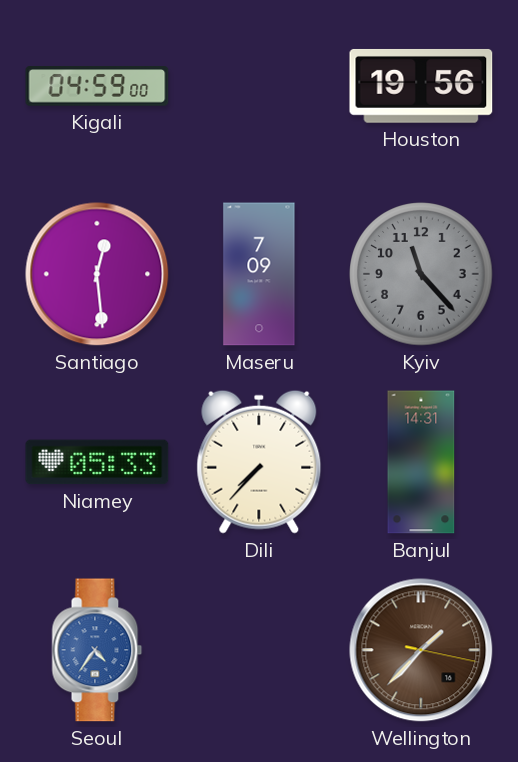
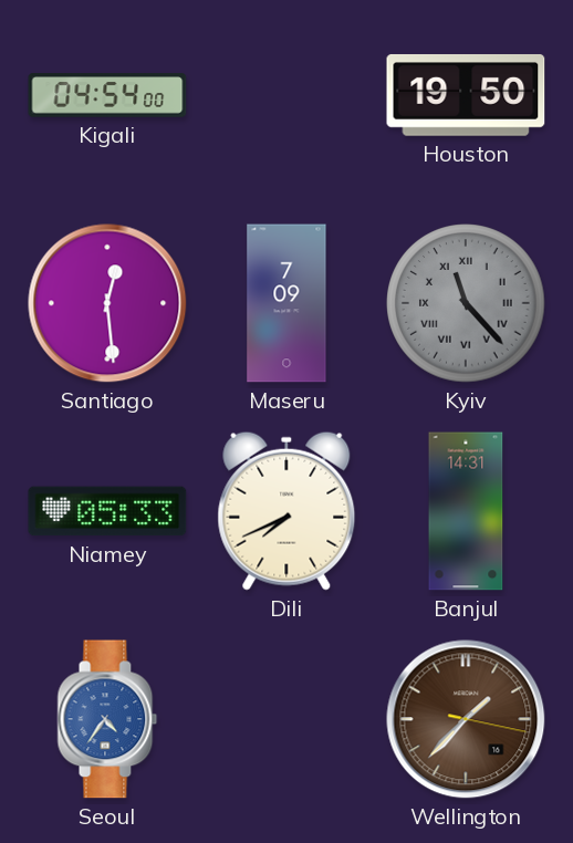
Kigali: 04:59 -> 04:54
Houston: 19:56 -> 19:50
Kyiv numerals: Arabic -> Roman
Dili: 7:37 -> 7:41
